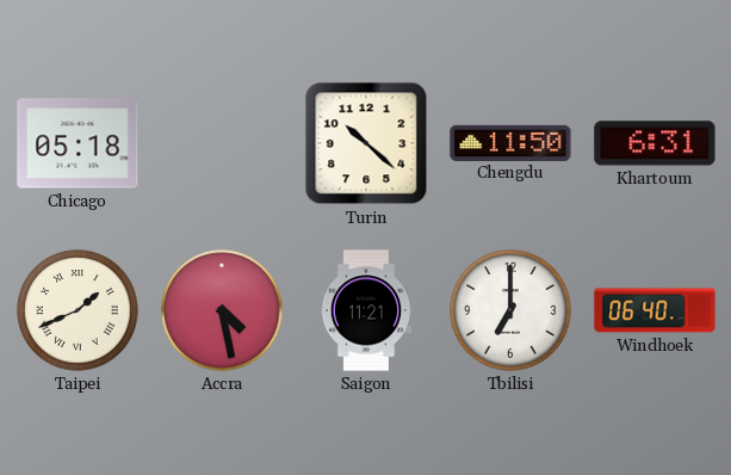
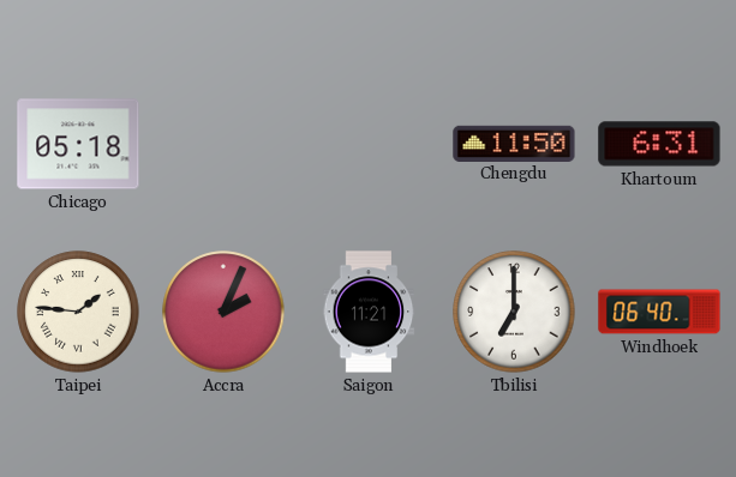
Turin: 10:22 -> none
Taipei: 1:41 -> 1:46
Accra: 4:28 -> 2:04
